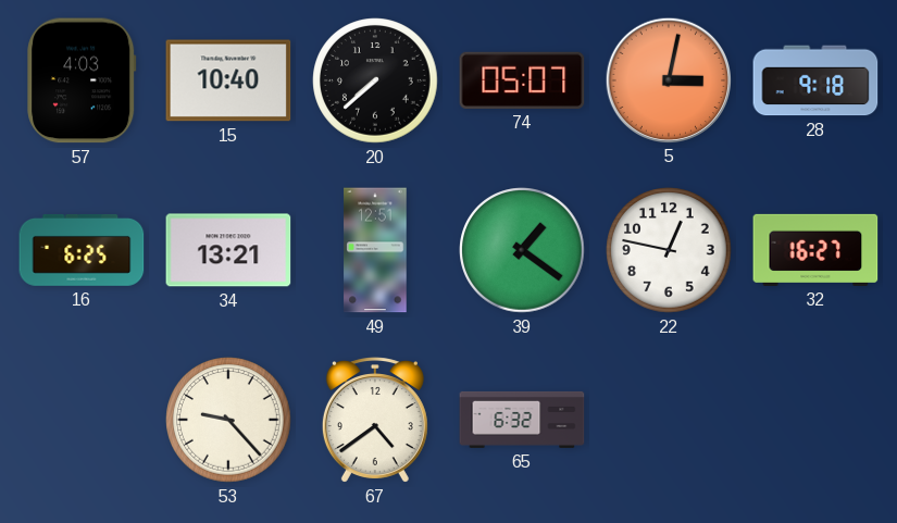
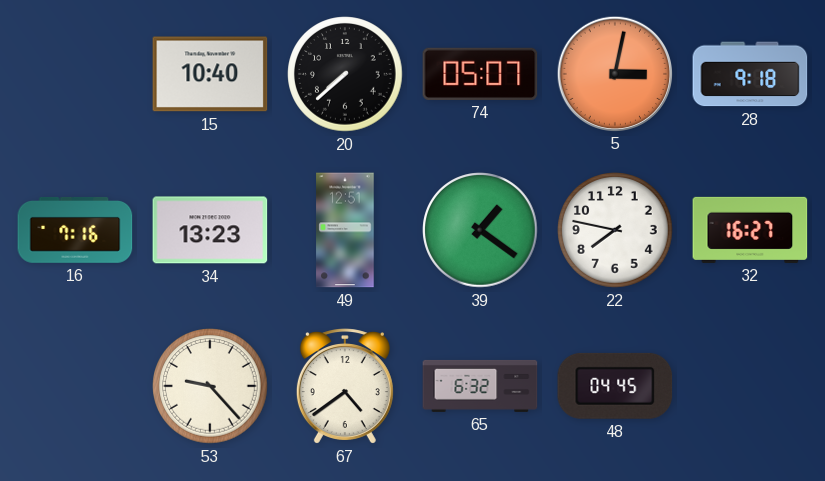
57: 4:03 -> none
16: 6:25 -> 7:16
34: 13:21 -> 13:23
22: 12:47 -> 7:47
48: none -> 04:45
